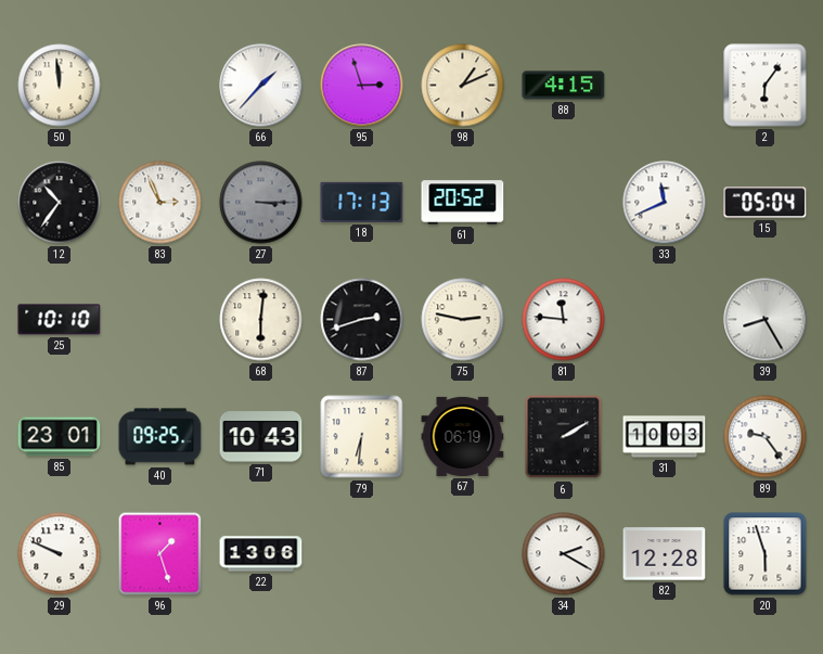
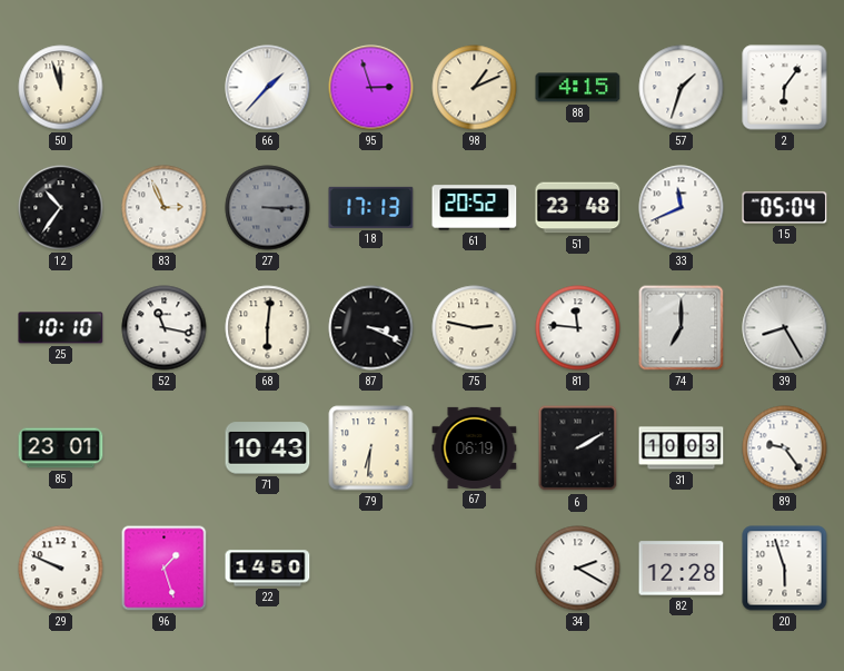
50: 11:59 -> 11:57
57: none -> 1:33
51: none -> 23:48
52: none -> 11:17
87: 2:42 -> 3:19
74: none -> 7:00
40: 09:25 -> none
22: 13:06 -> 14:50
